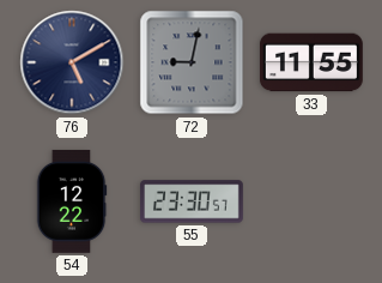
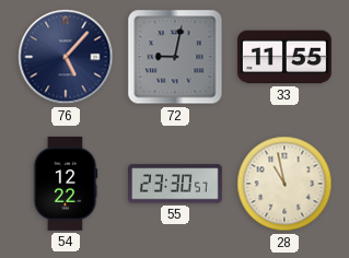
76: 5:10 -> 5:07
28: none -> 10:58
